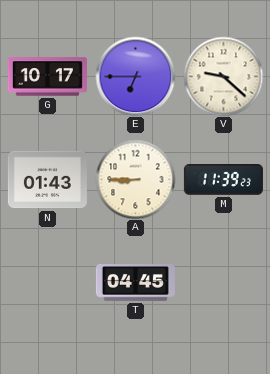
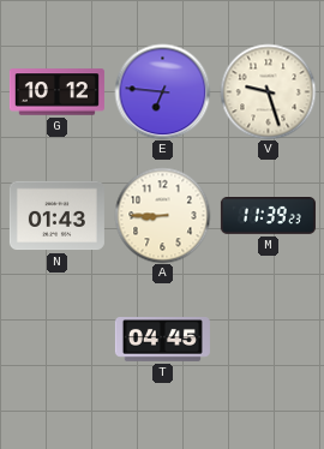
G: 10:17 -> 10:12
E: 6:45 -> 6:46
V: 9:22 -> 9:27
